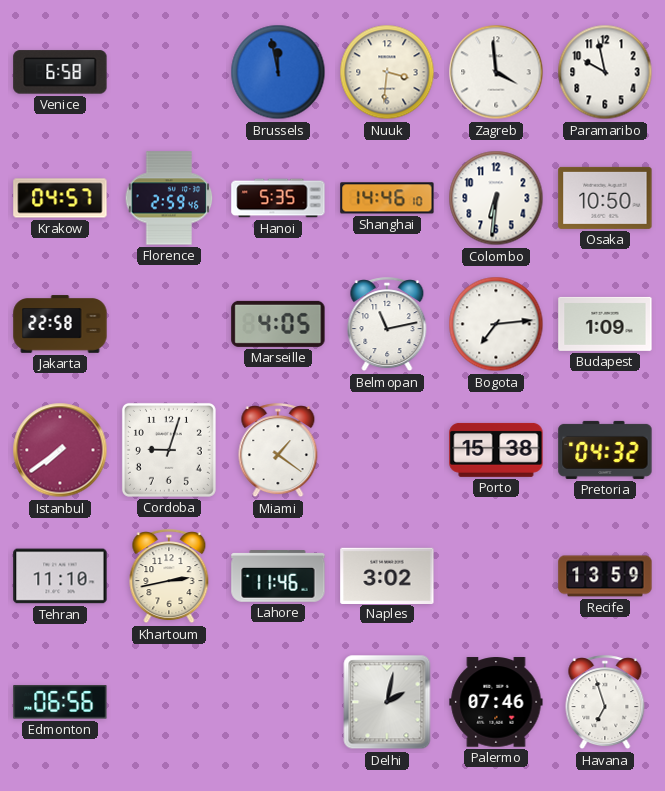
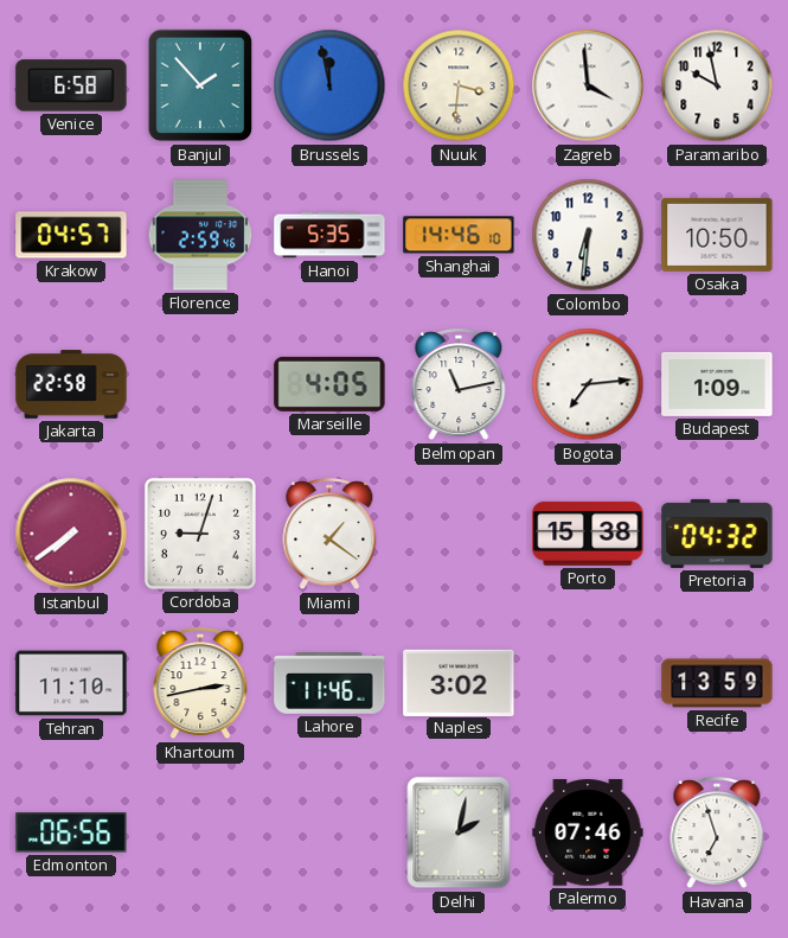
Banjul: none -> 1:53
